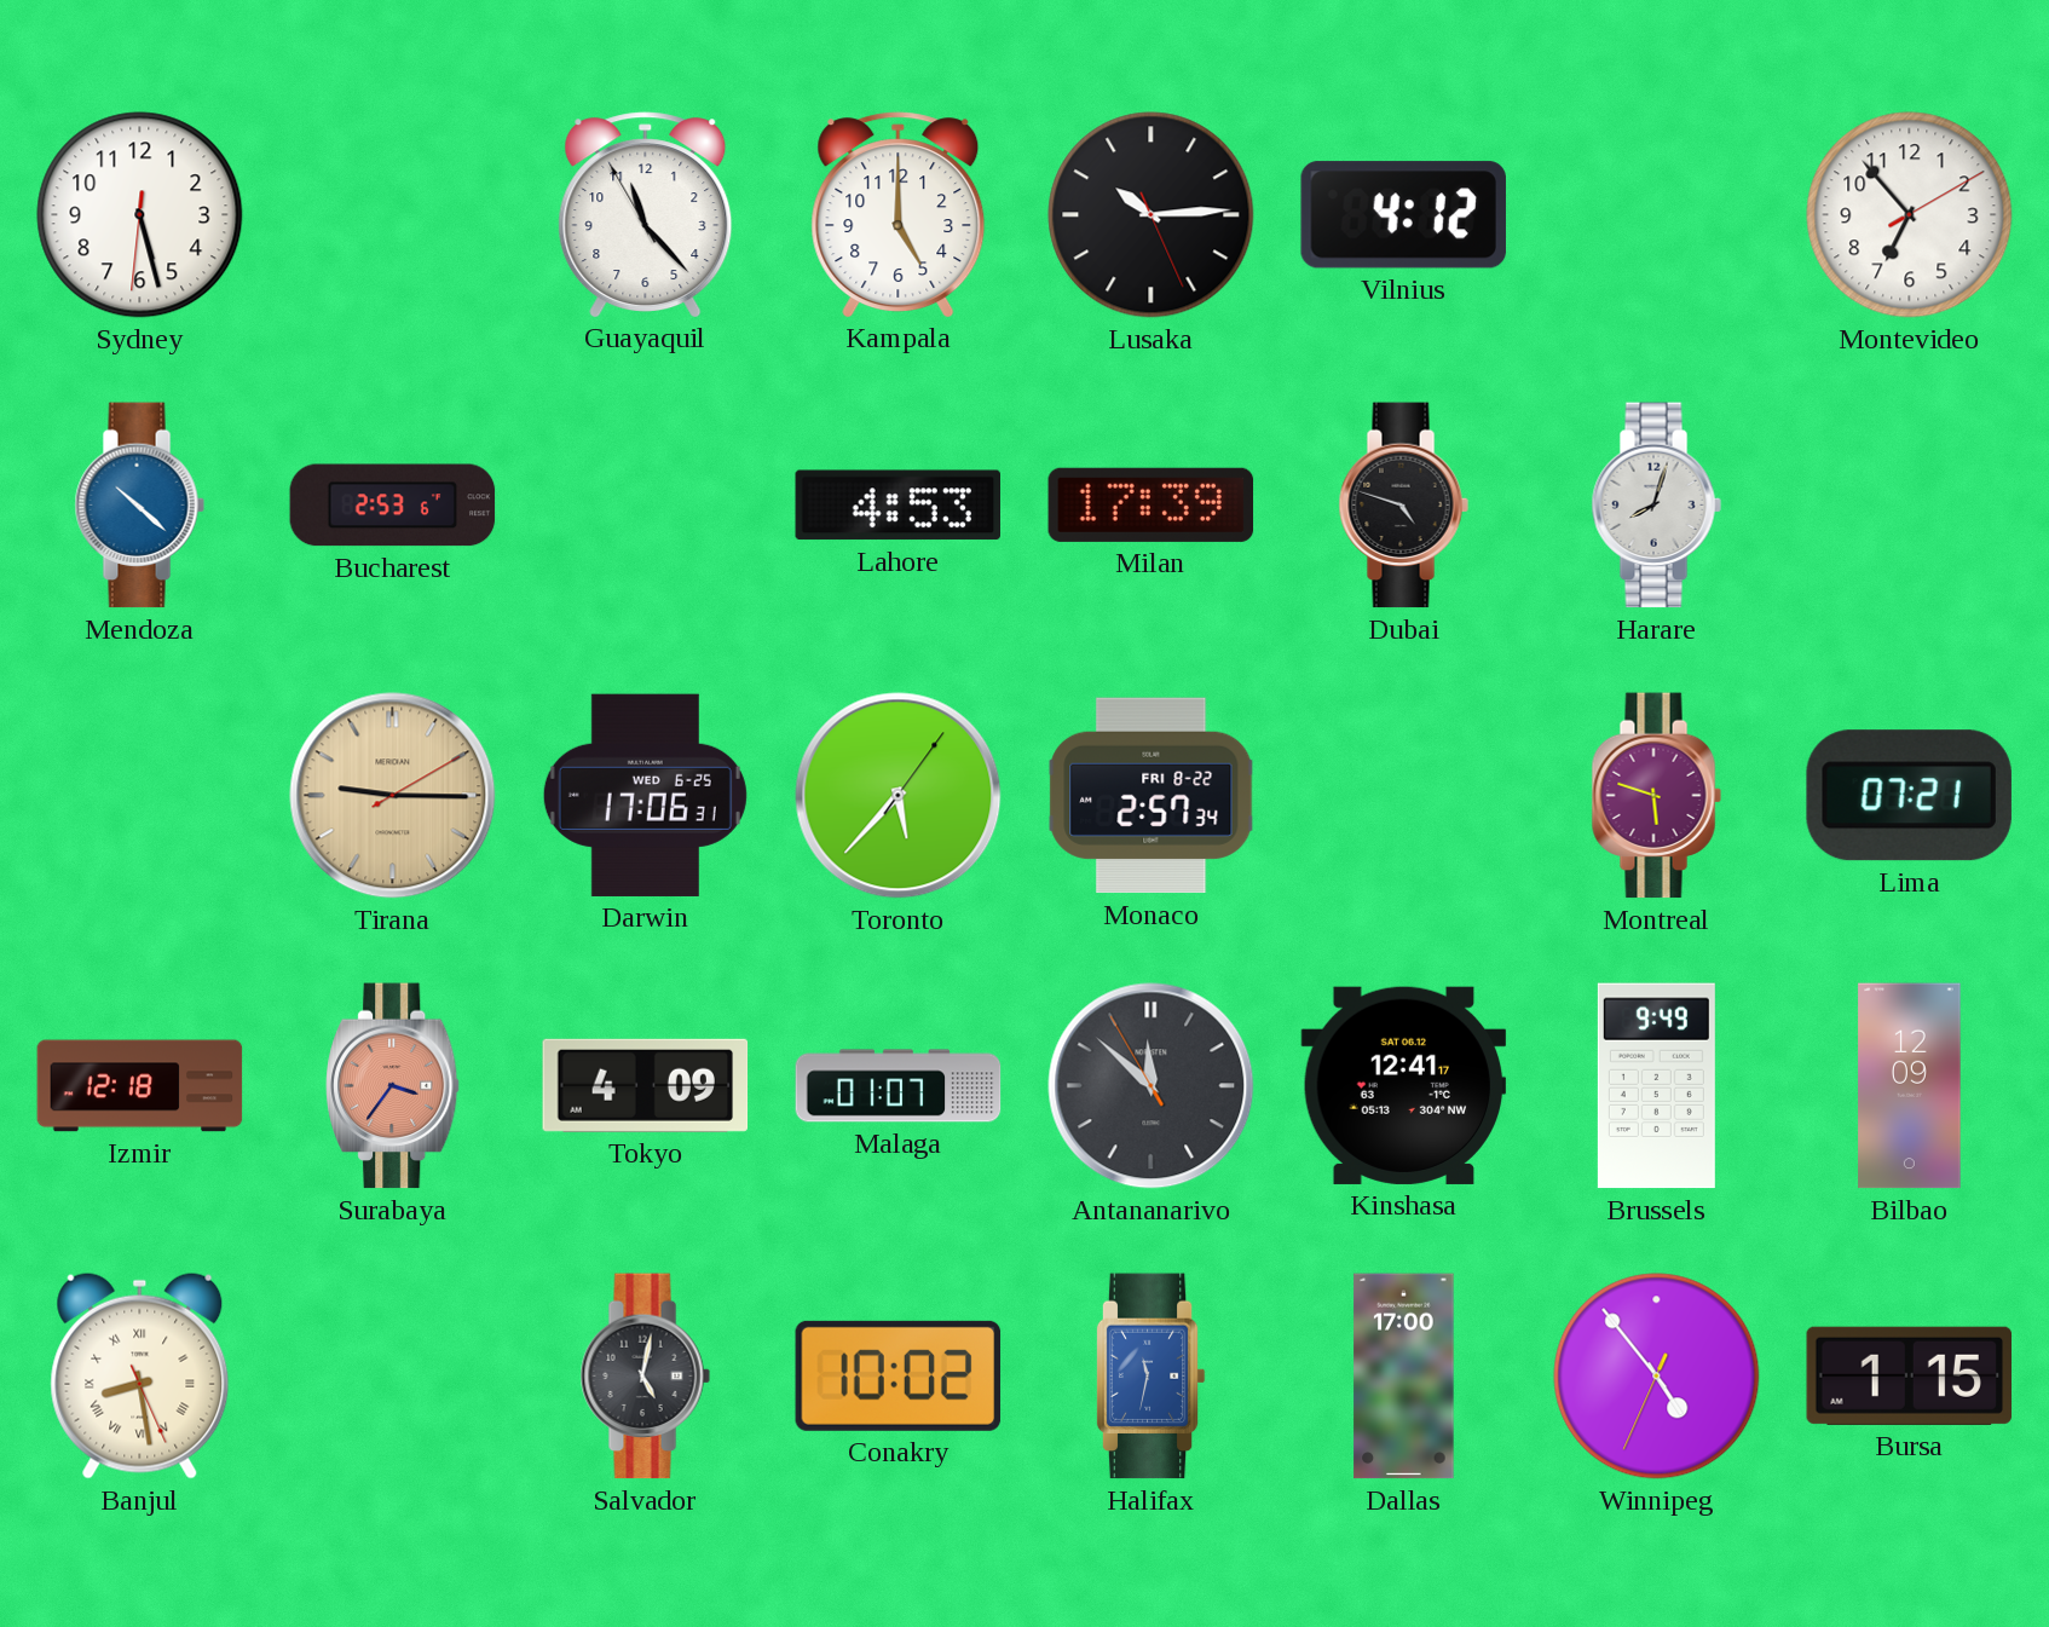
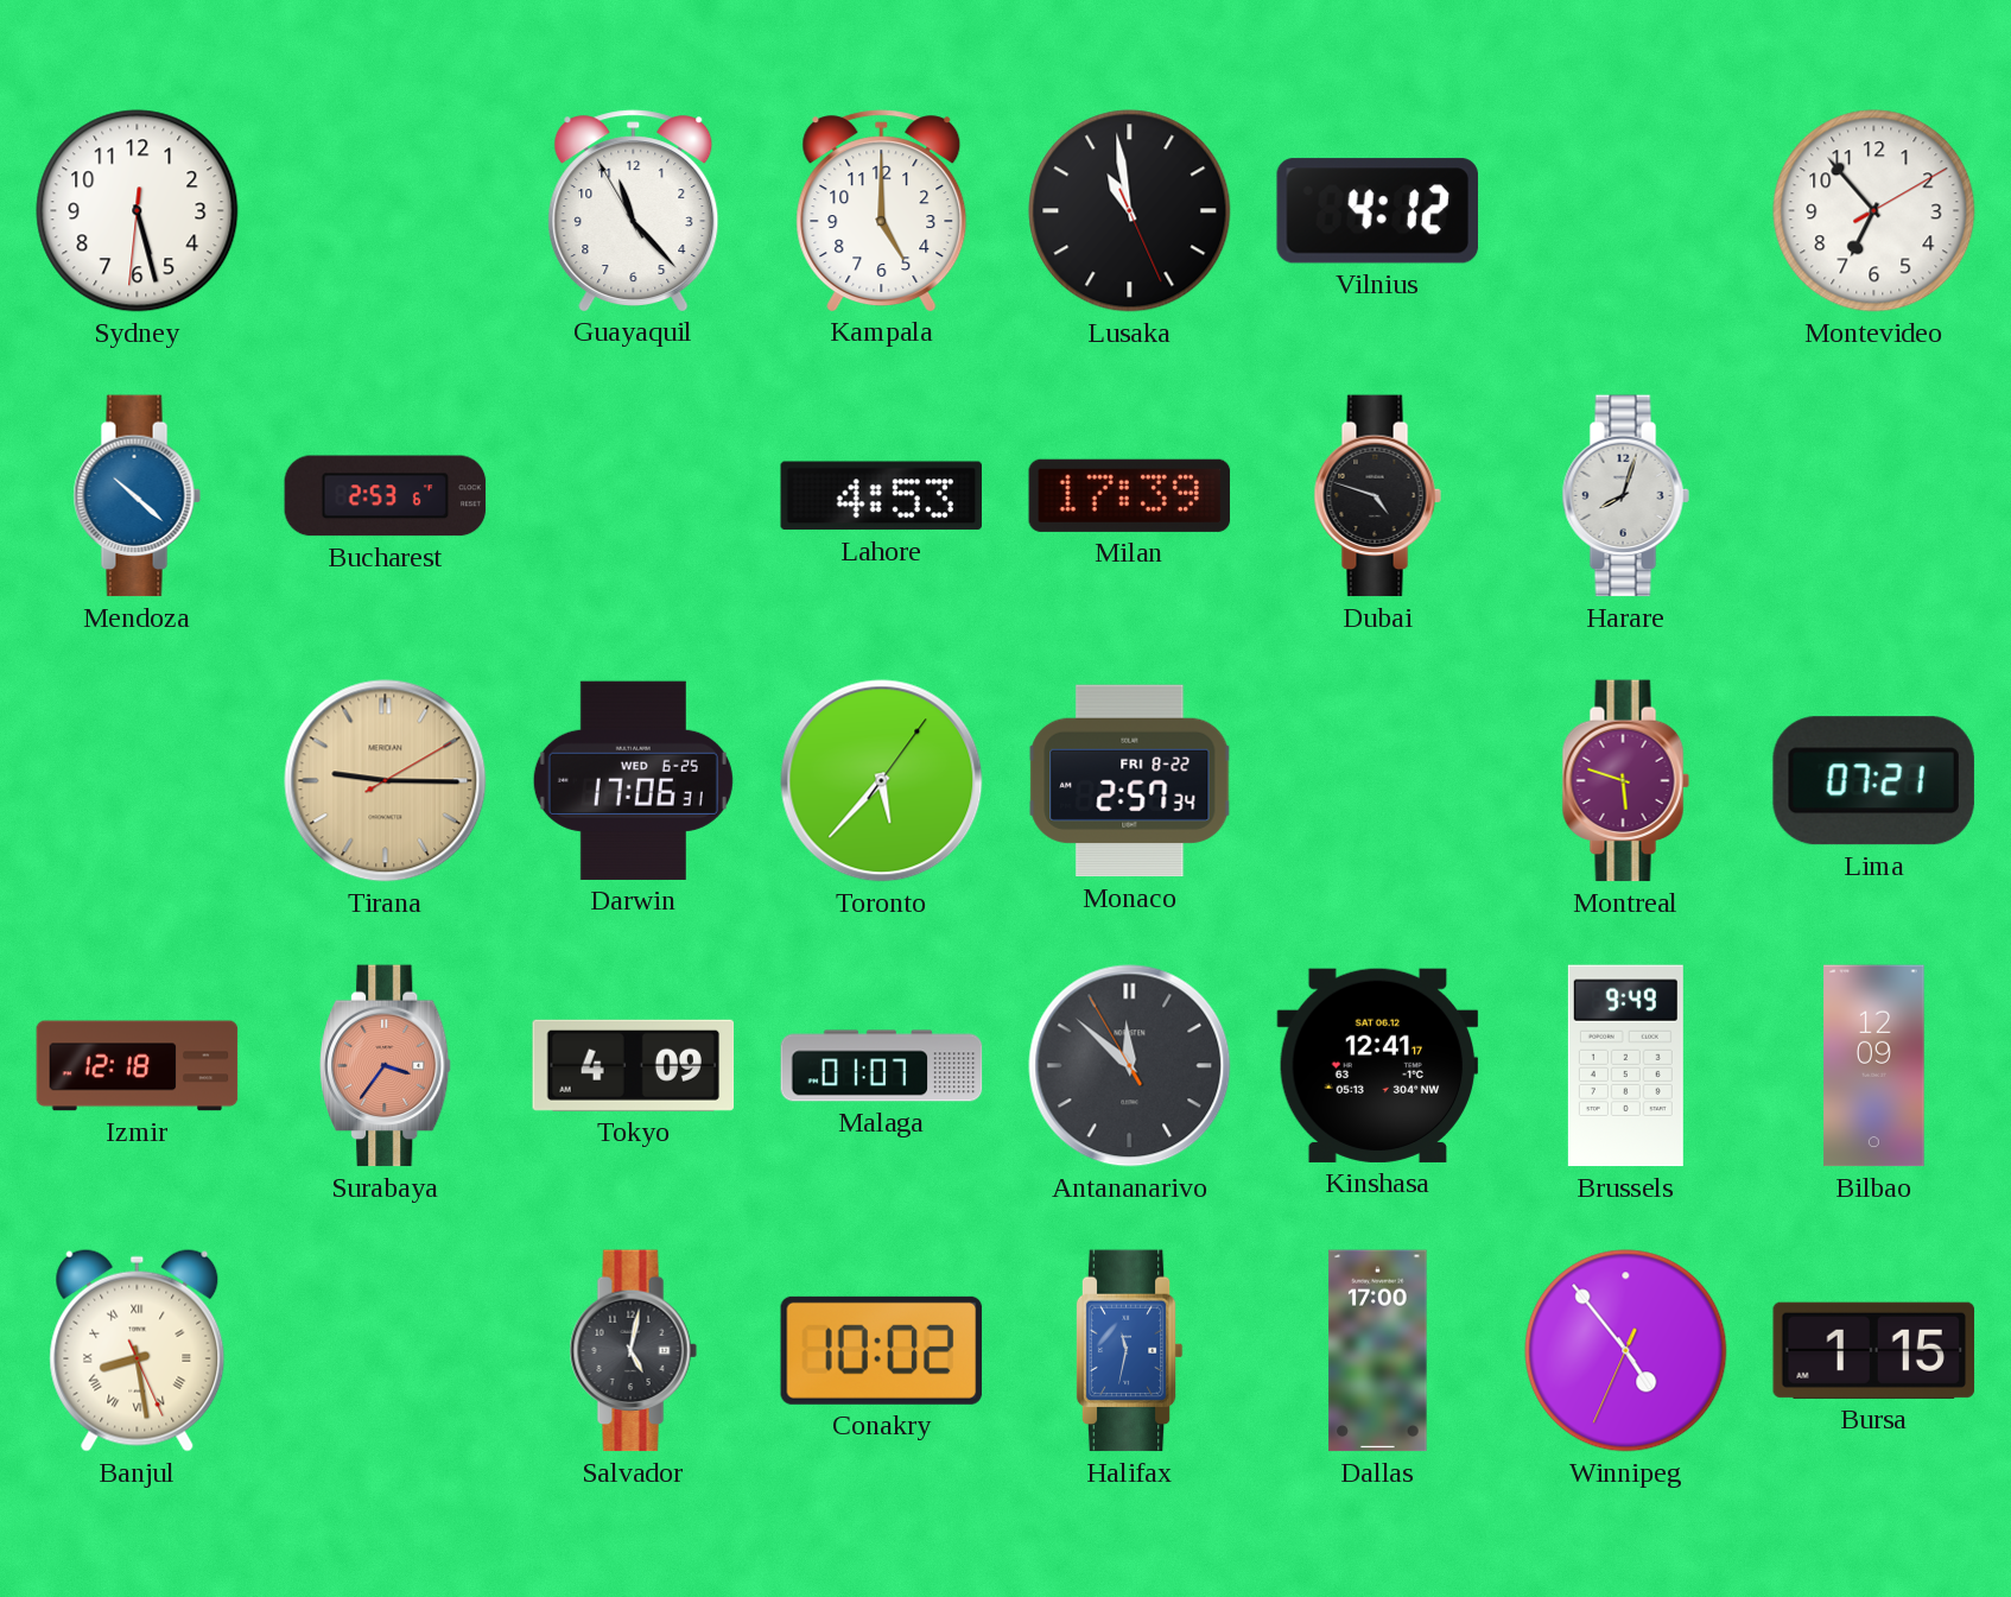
Lusaka: 10:14 -> 10:58
